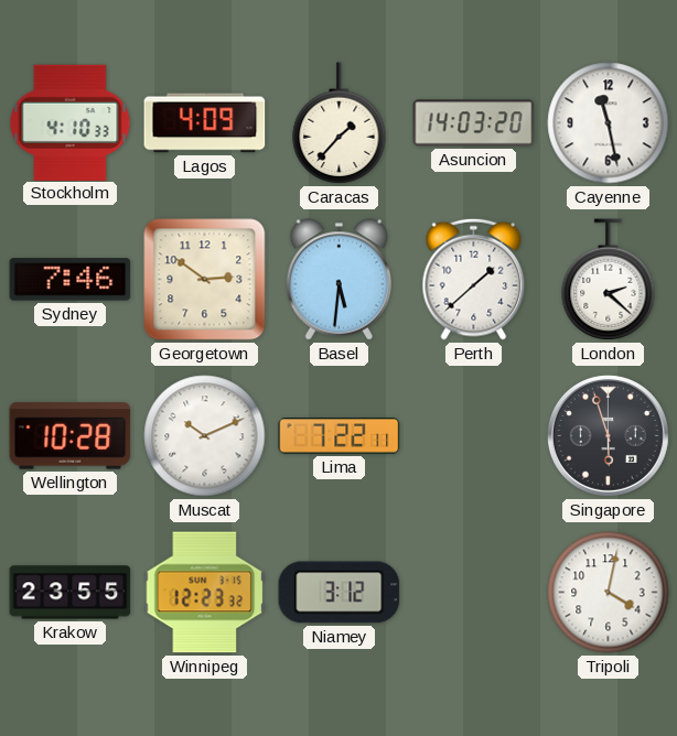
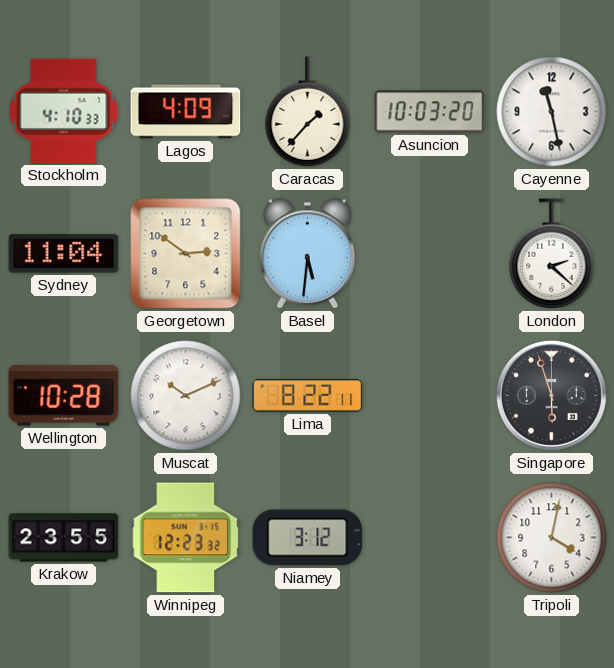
Asuncion: 14:03 -> 10:03
Sydney: 7:46 -> 11:04
Perth: 1:38 -> none
Lima: 7:22 -> 8:22
